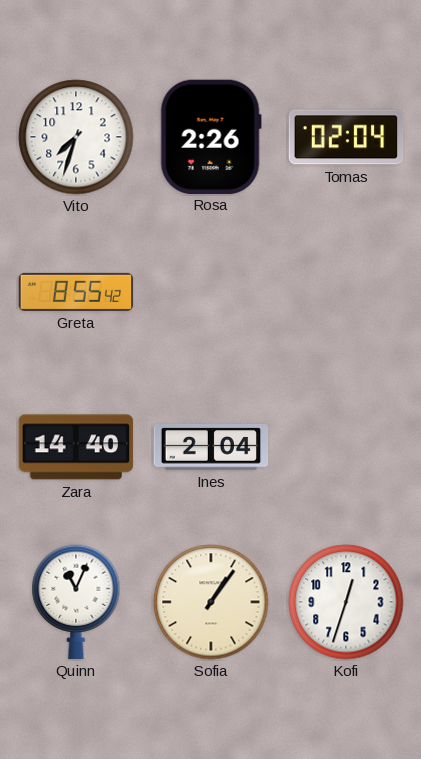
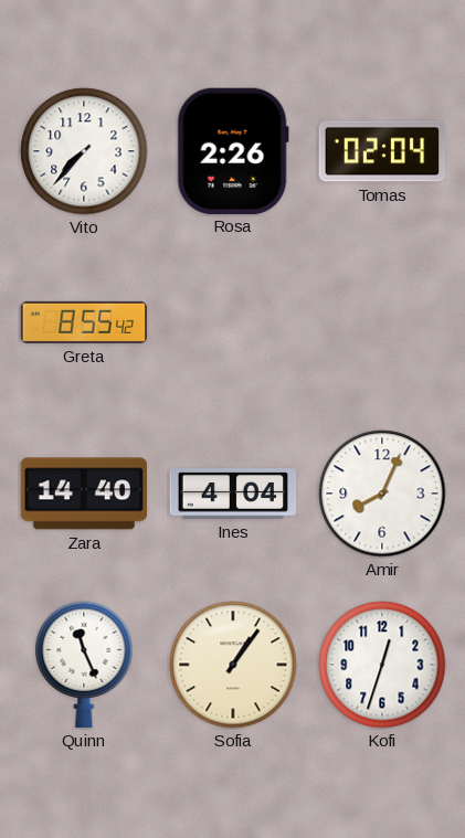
Vito: 7:33 -> 7:37
Ines: 2:04 -> 4:04
Amir: none -> 8:04
Quinn: 11:04 -> 11:26
